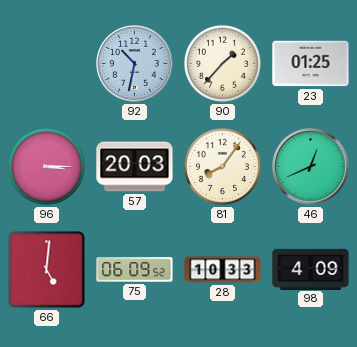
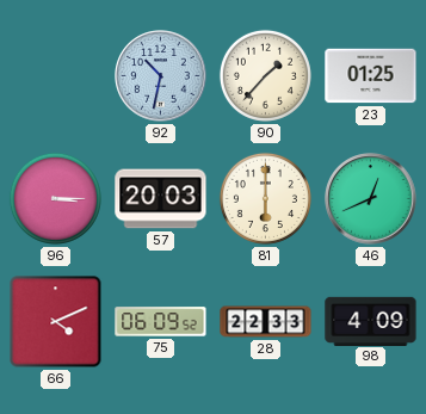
81: 8:06 -> 6:00
66: 5:01 -> 4:11
28: 10:33 -> 22:33
